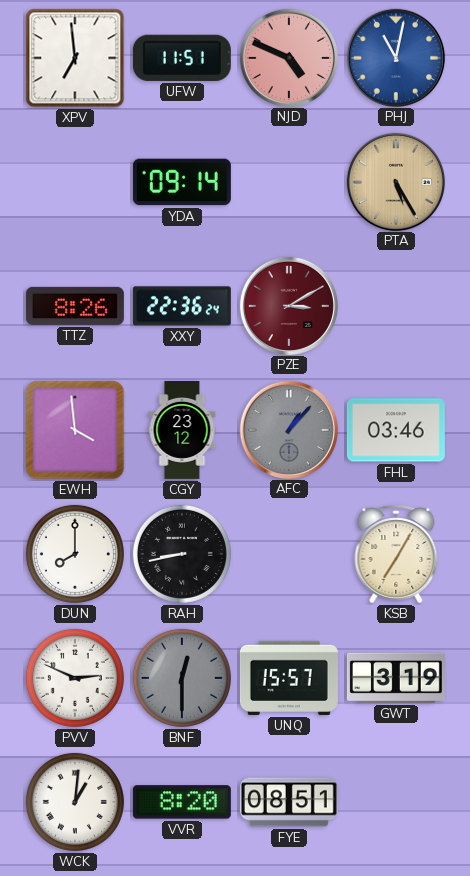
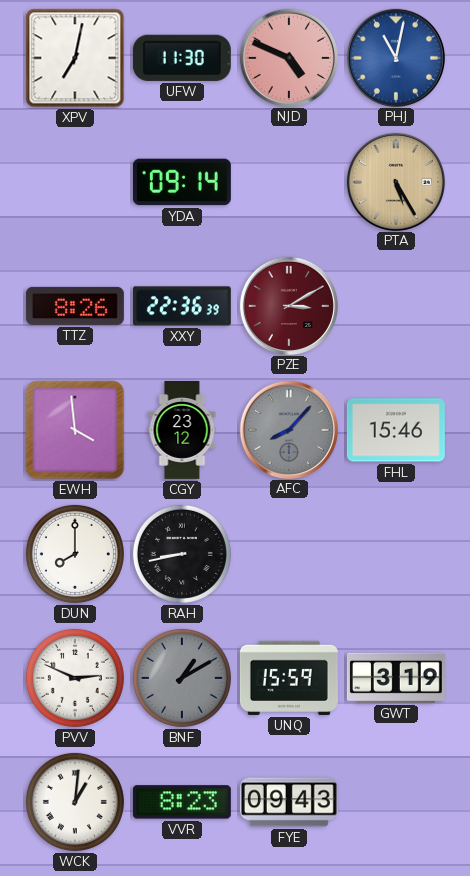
XPV: 6:59 -> 7:02
UFW: 11:51 -> 11:30
XXY: 22:36:24 -> 22:36:39
AFC: 1:07 -> 8:07
FHL: 03:46 -> 15:46
KSB: 7:05 -> none
BNF: 12:30 -> 1:10
UNQ: 15:57 -> 15:59
VVR: 8:20 -> 8:23
FYE: 08:51 -> 09:43
